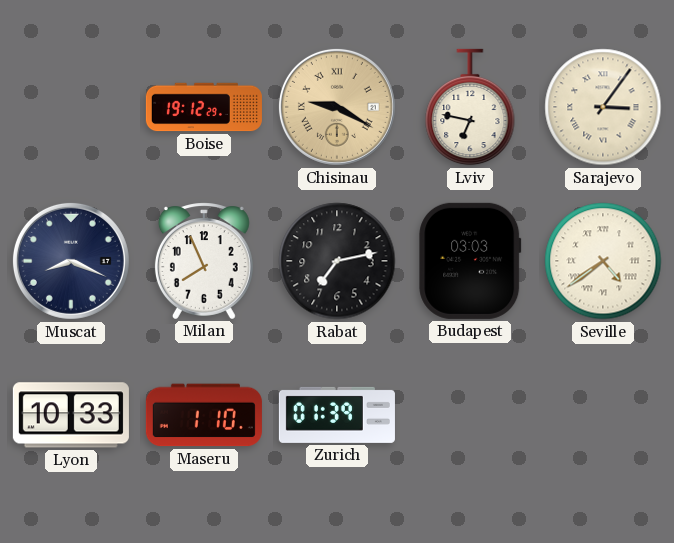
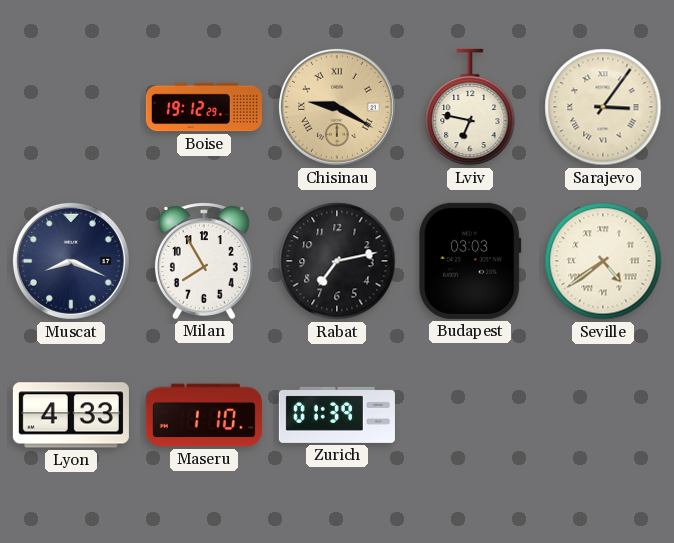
Milan: 7:56 -> 7:55
Lyon: 10:33 -> 4:33
